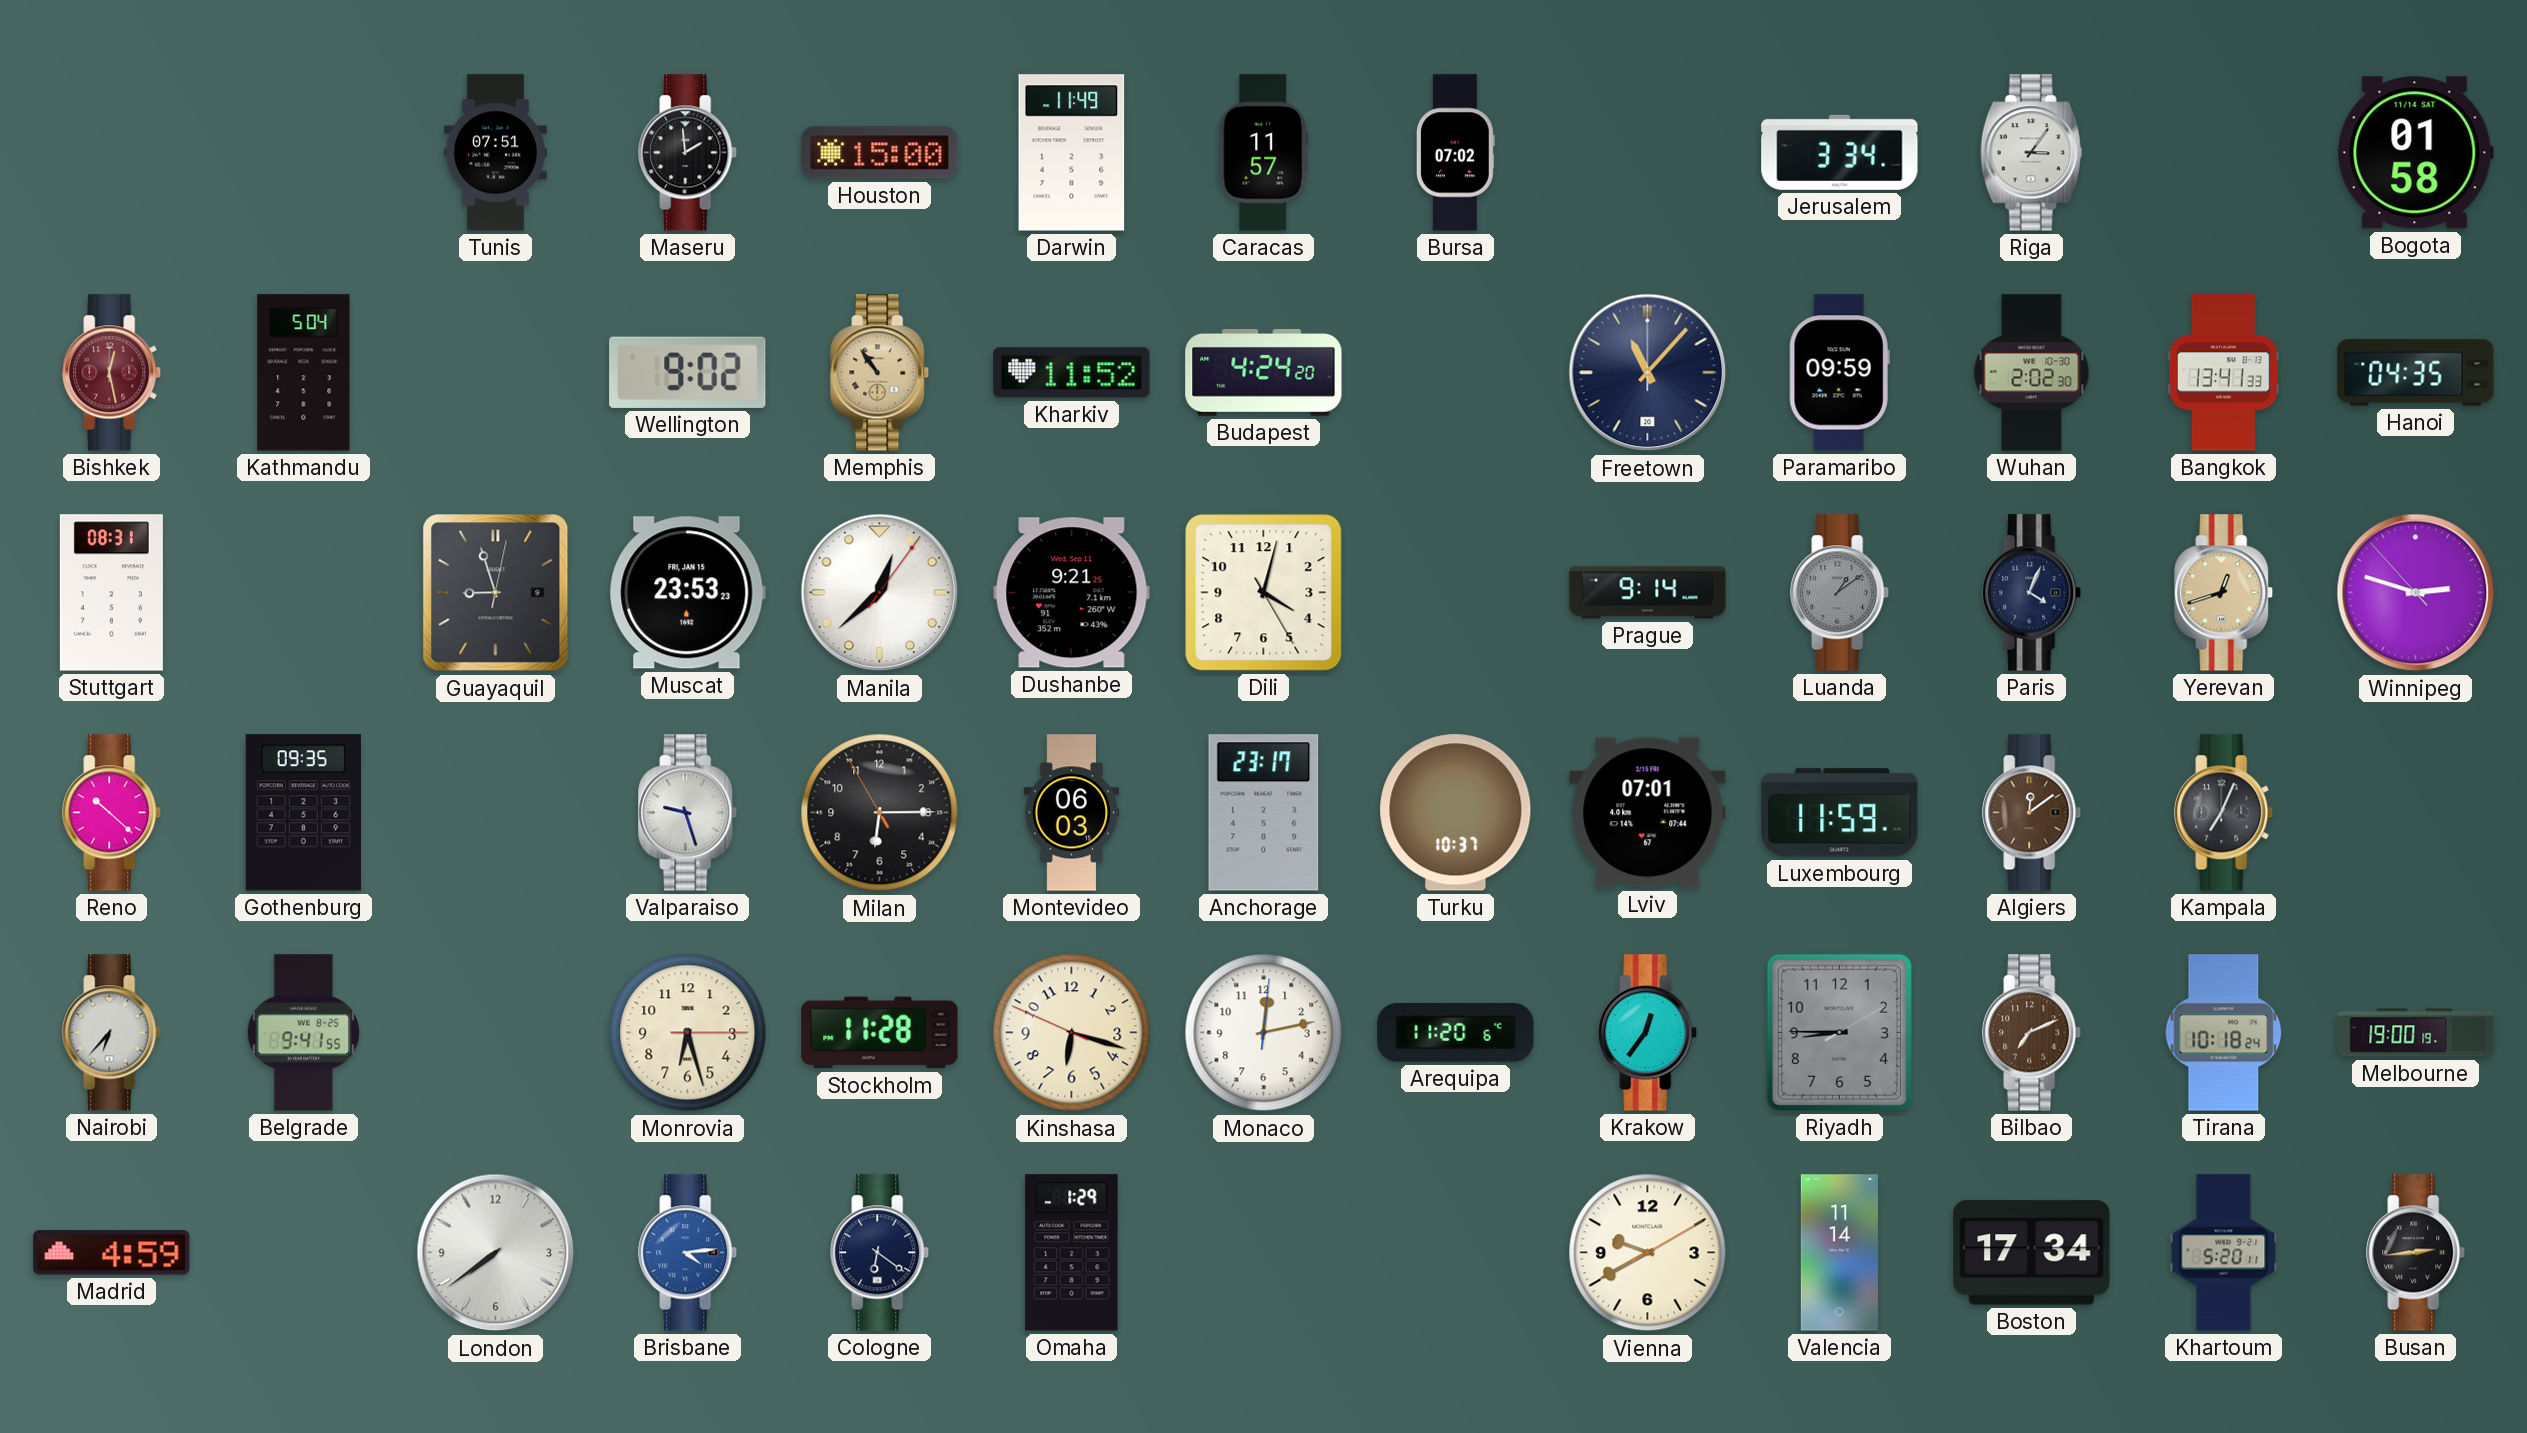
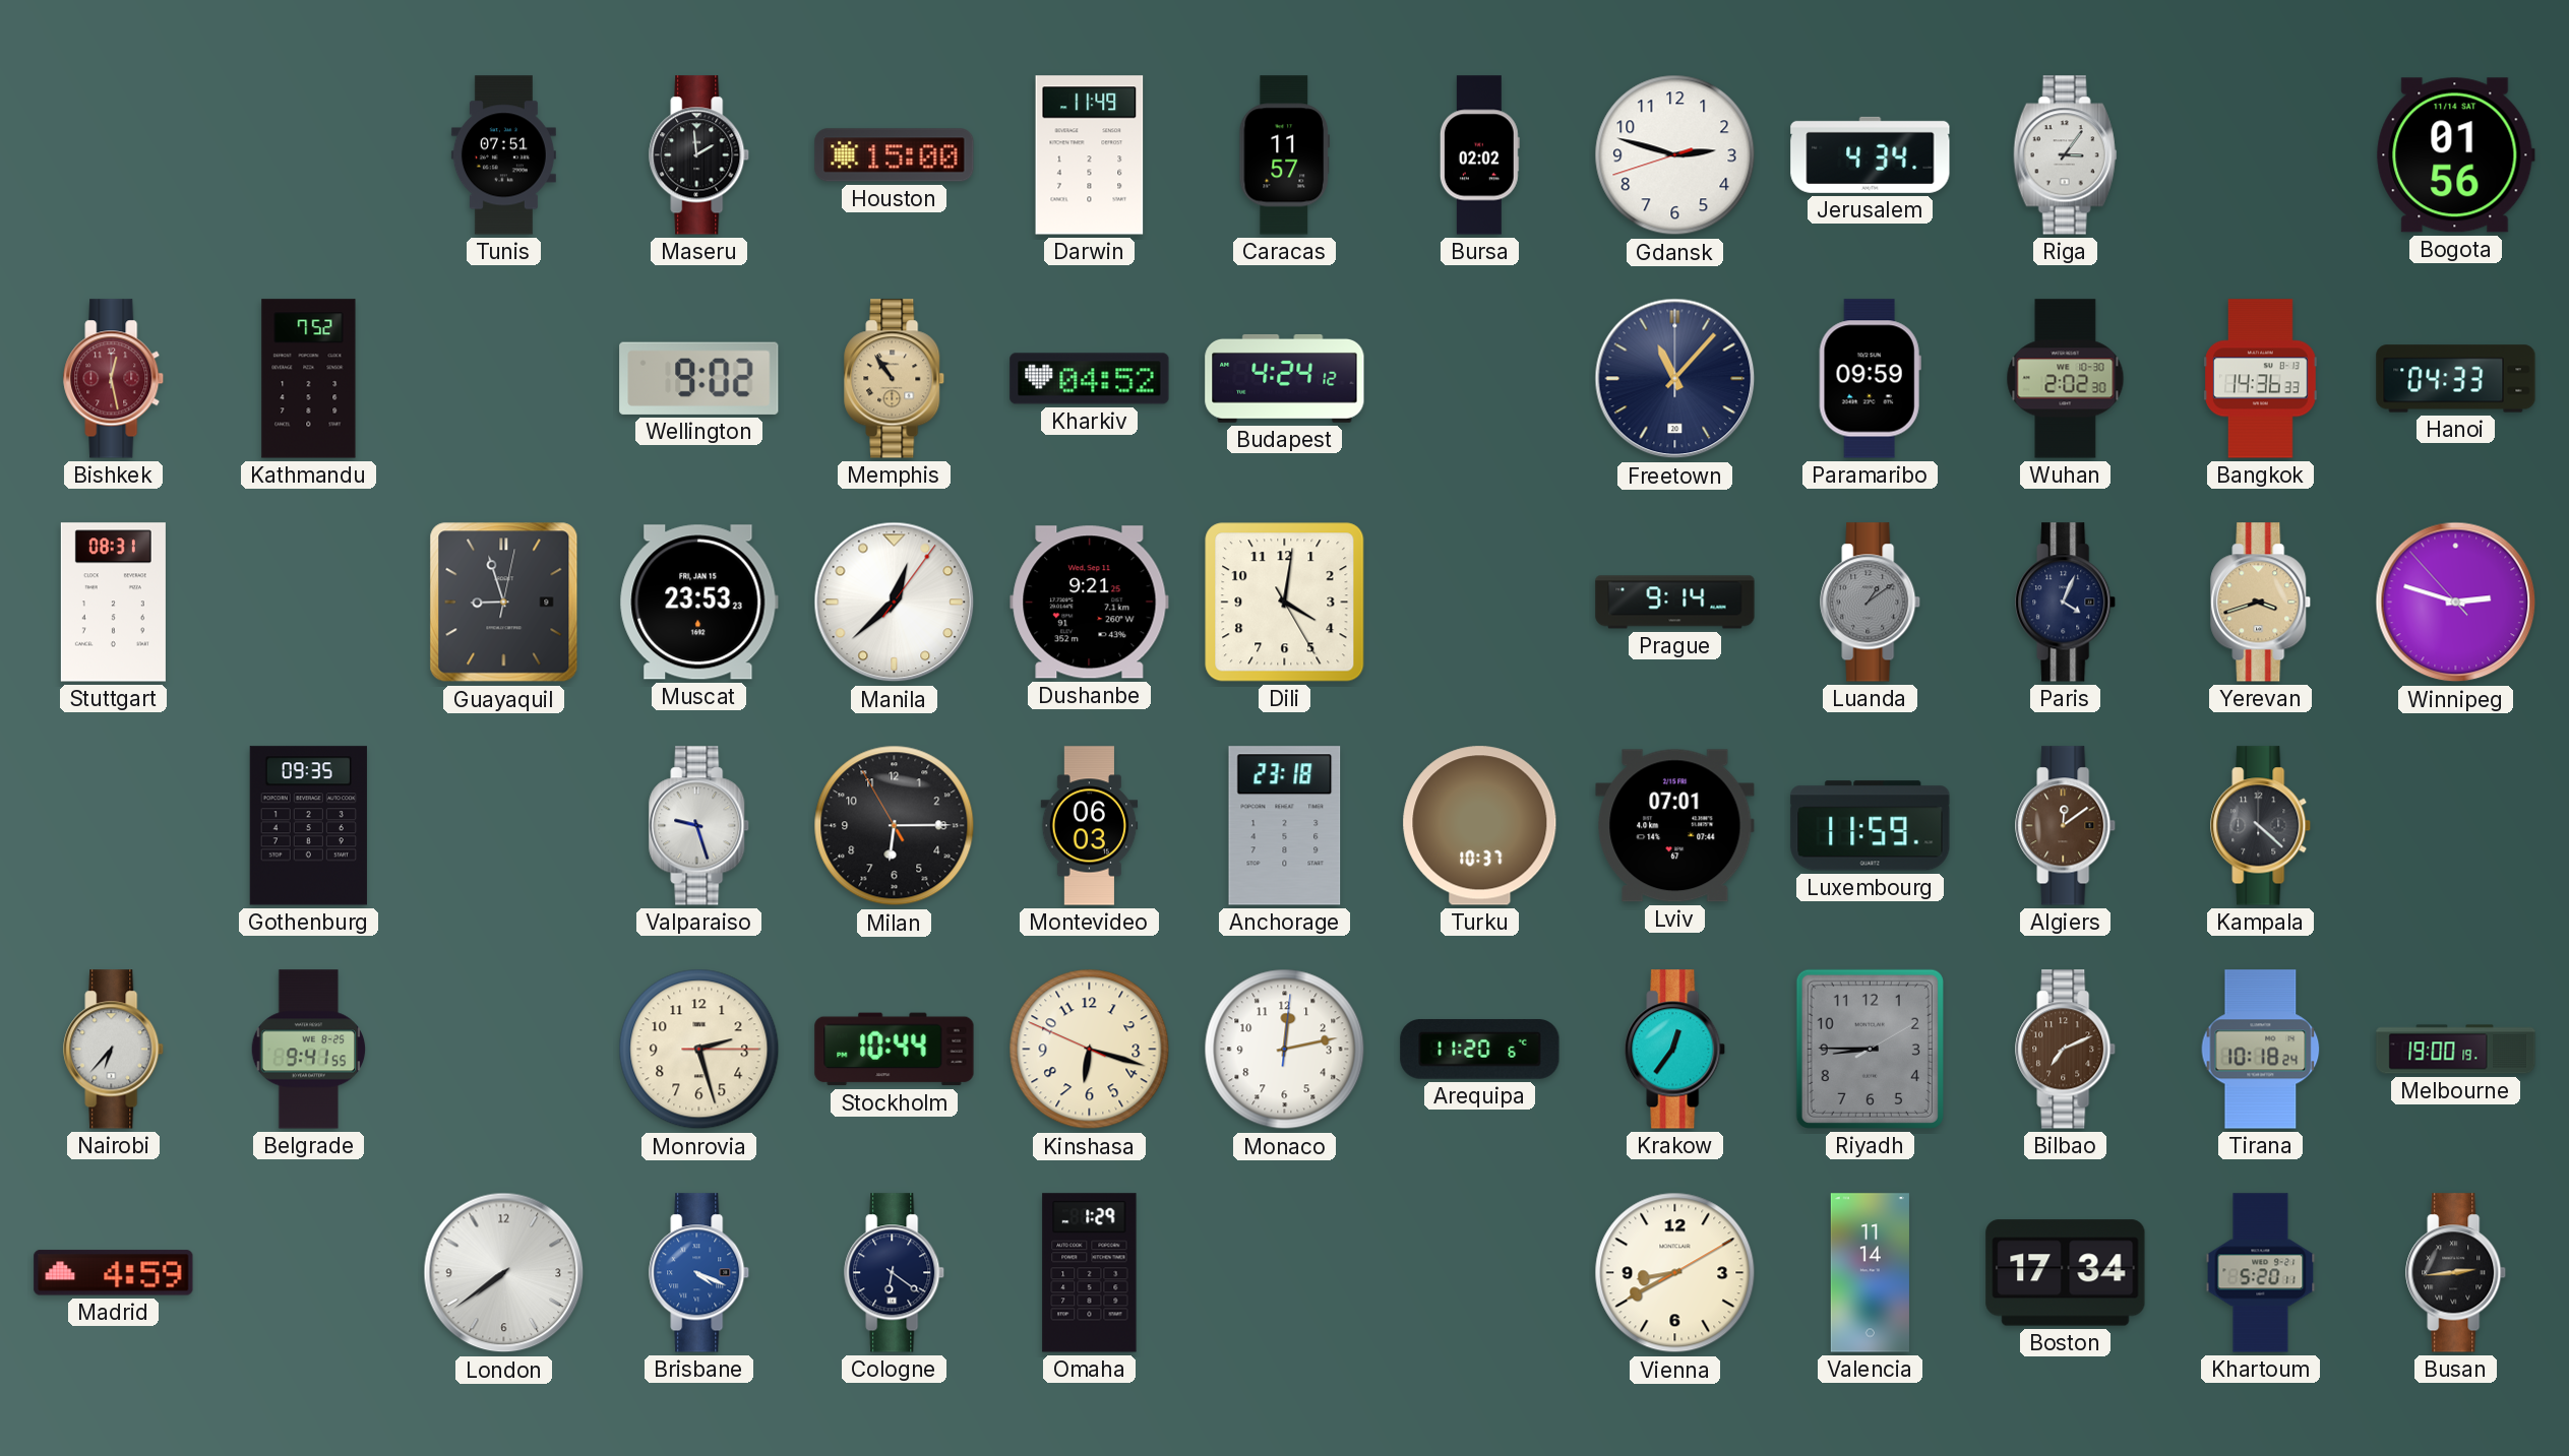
Bursa: 07:02 -> 02:02
Gdansk: none -> 2:47
Jerusalem: 3:34 -> 4:34
Bogota: 01:58 -> 01:56
Kathmandu: 5:04 -> 7:52
Kharkiv: 11:52 -> 04:52
Budapest: 4:24:20 -> 4:24:12
Bangkok: 13:41 -> 14:36
Hanoi: 04:35 -> 04:33
Dili: 4:02 -> 4:01
Yerevan: 12:42 -> 3:42
Reno: 10:22 -> none
Anchorage: 23:17 -> 23:18
Kampala: 7:04 -> 4:22
Monrovia: 6:27 -> 2:27
Stockholm: 11:28 -> 10:44
Brisbane: 4:14 -> 4:19
Vienna: 9:40 -> 8:40
